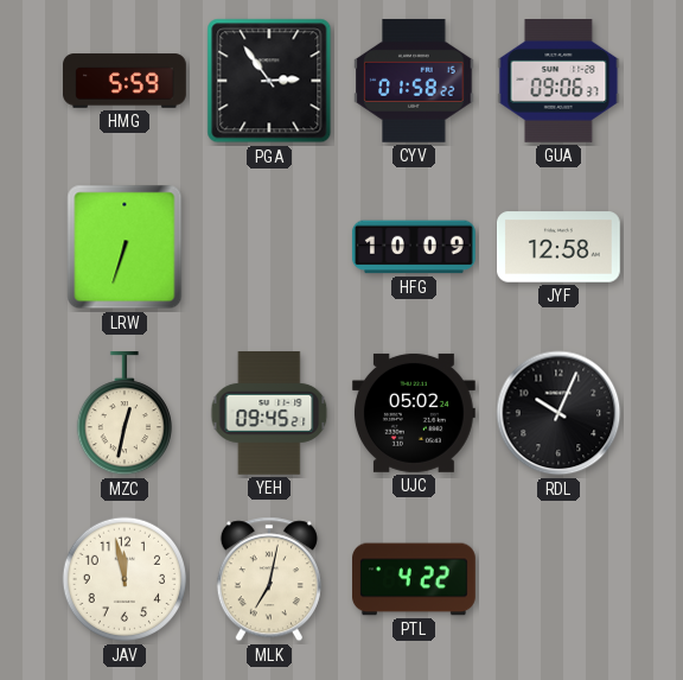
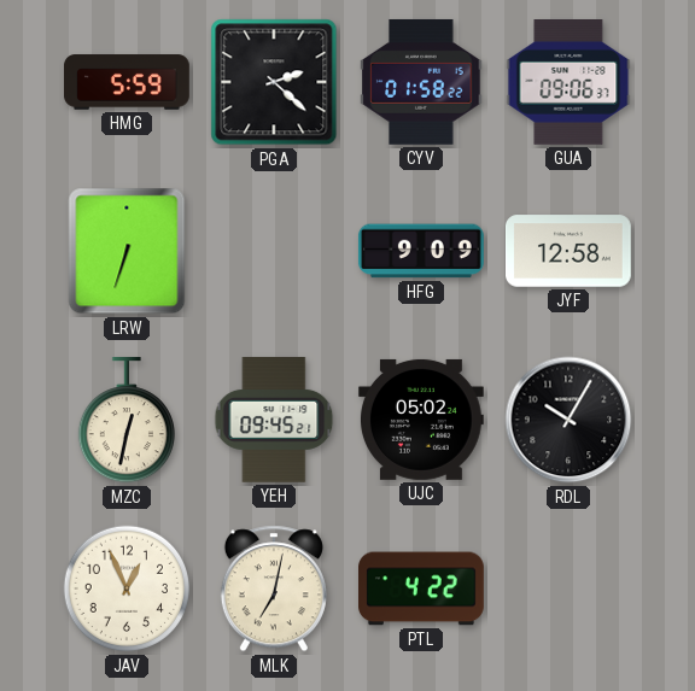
PGA: 2:54 -> 2:22
HFG: 10:09 -> 9:09
RDL: 10:04 -> 10:05
JAV: 11:58 -> 12:56
